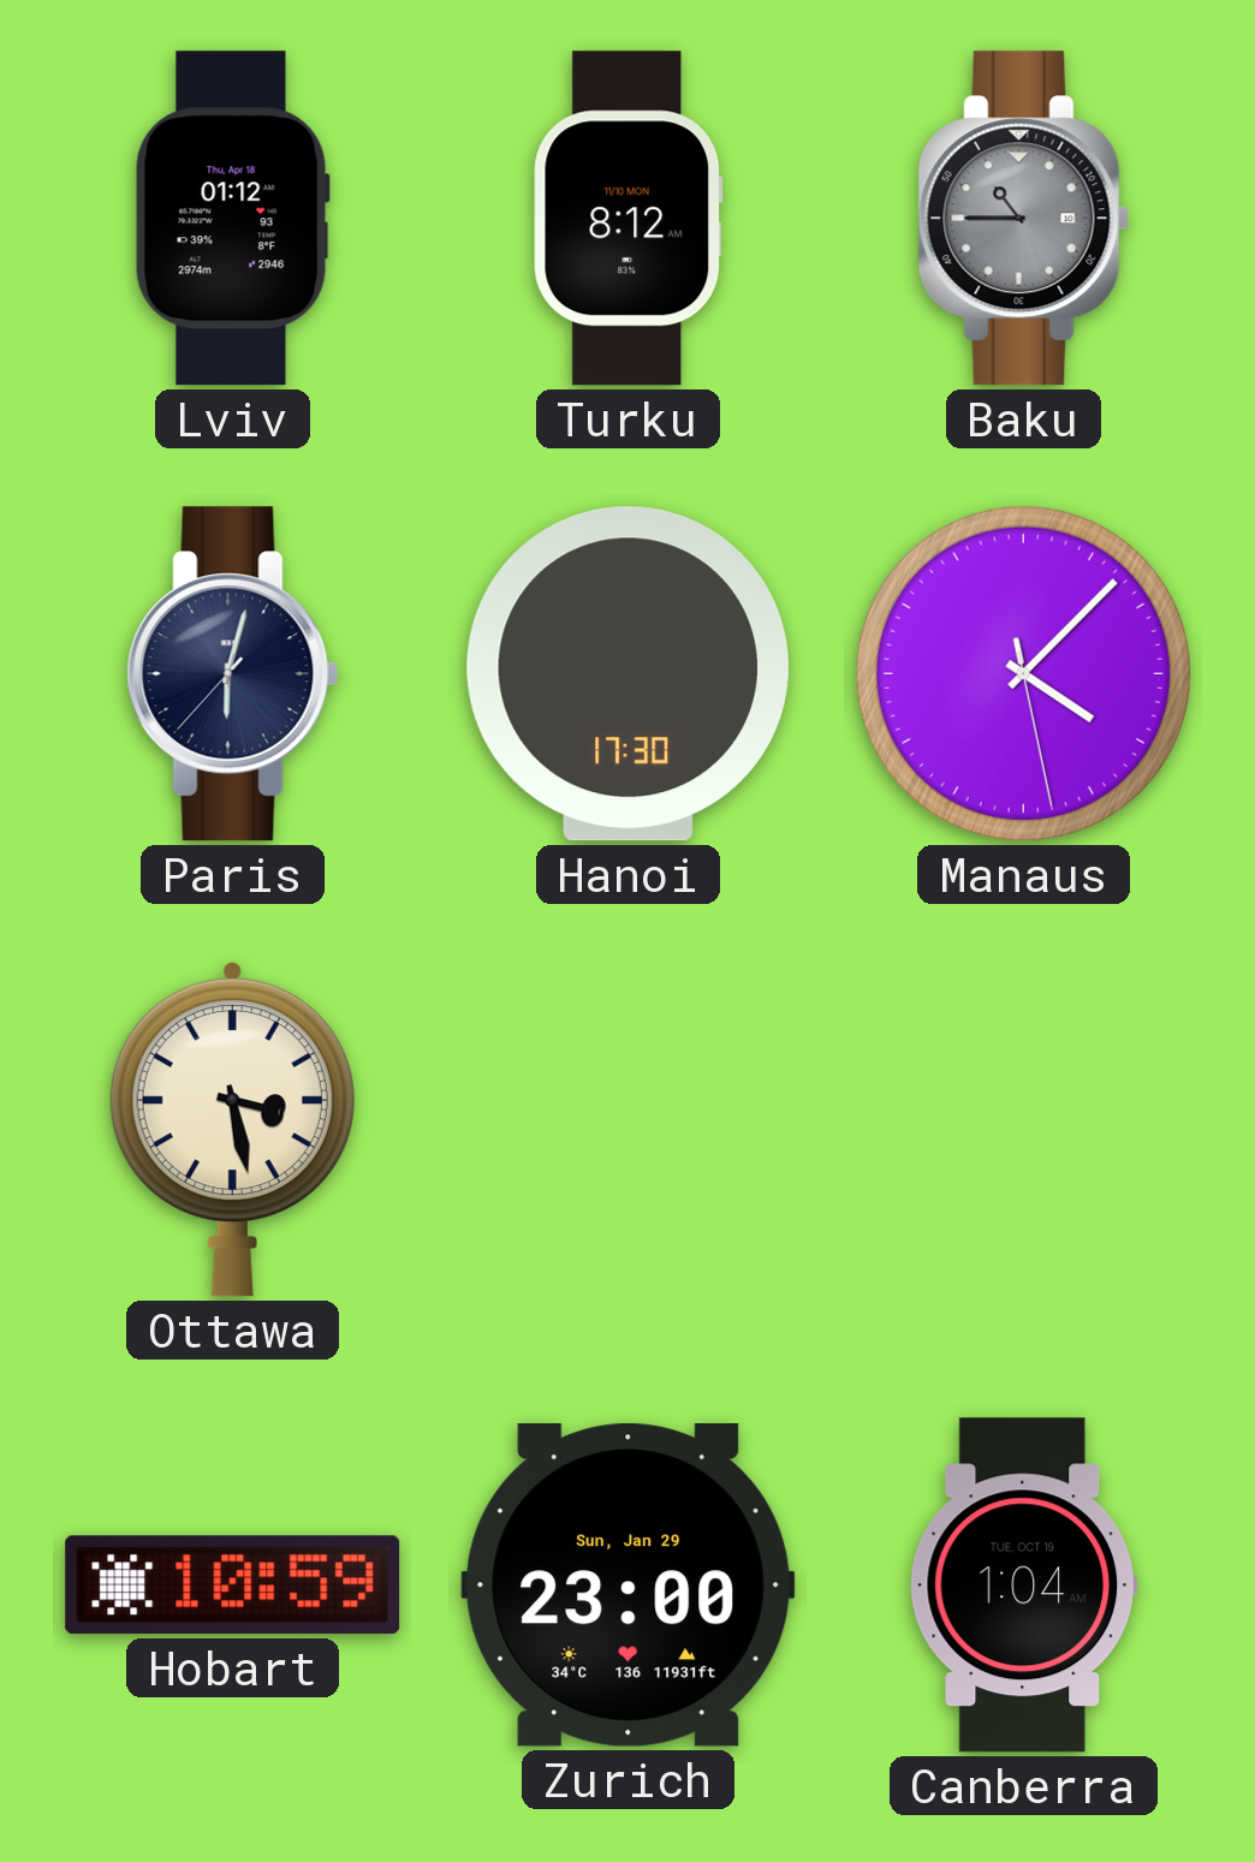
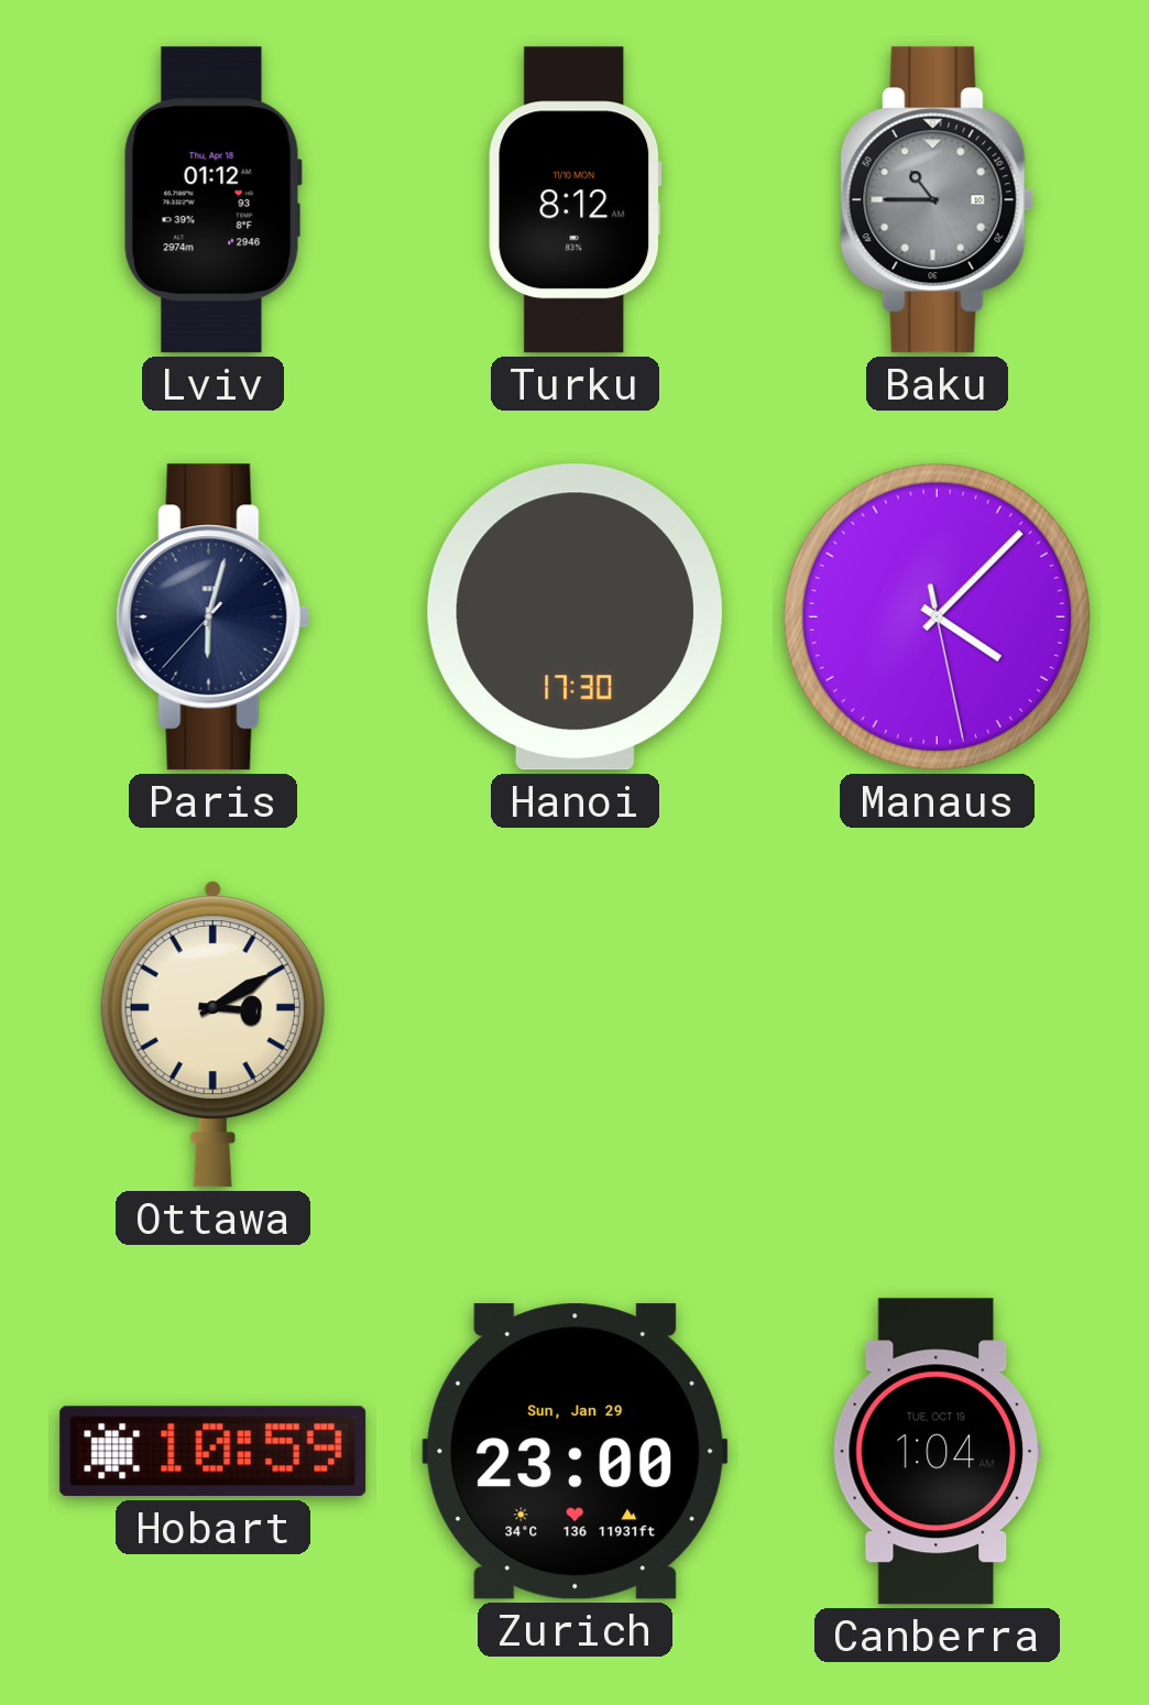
Ottawa: 3:28 -> 3:10
